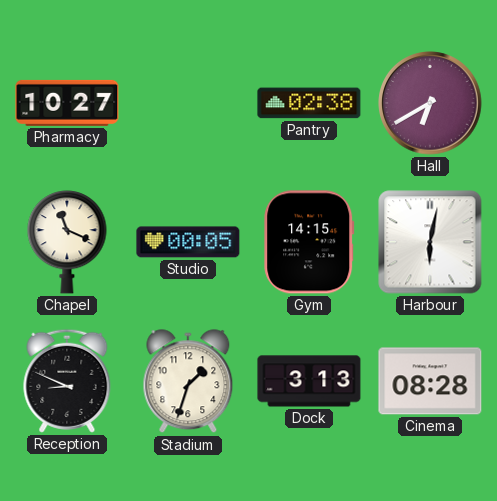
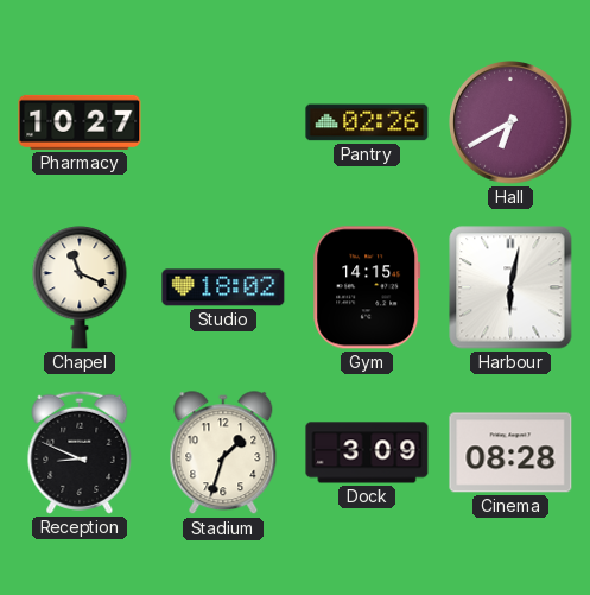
Pantry: 02:38 -> 02:26
Studio: 00:05 -> 18:02
Dock: 3:13 -> 3:09
